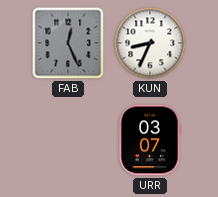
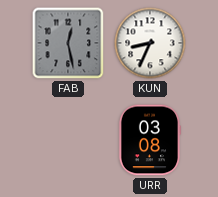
FAB: 12:26 -> 12:28
URR: 03:07 -> 03:08
